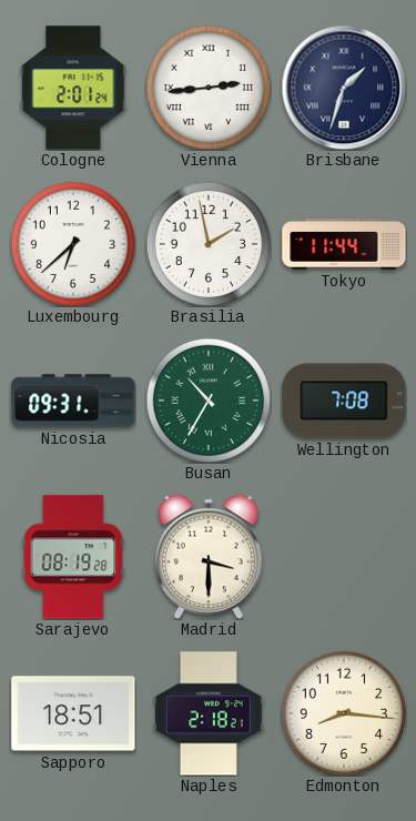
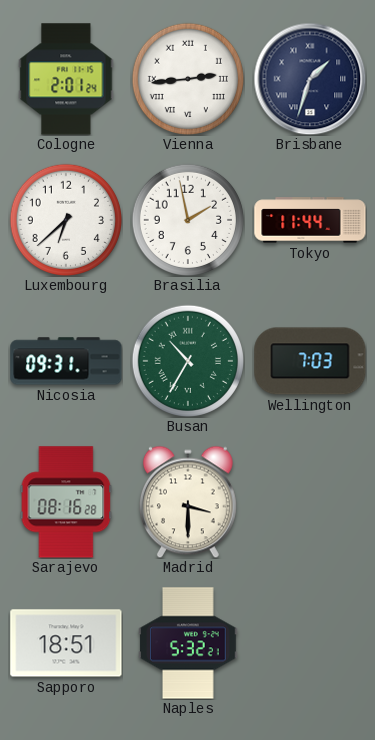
Wellington: 7:08 -> 7:03
Sarajevo: 08:19 -> 08:16
Naples: 2:18 -> 5:32
Edmonton: 8:16 -> none
